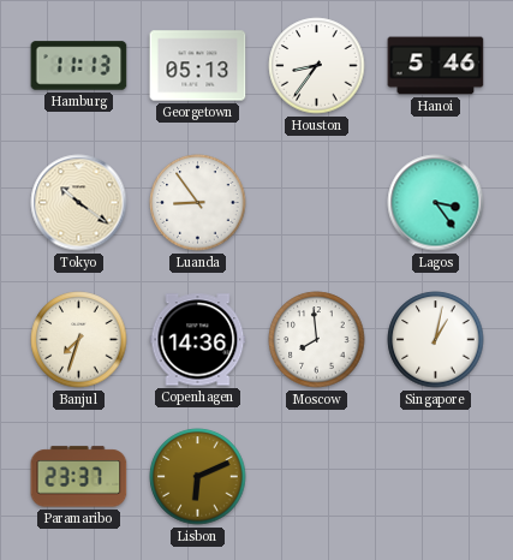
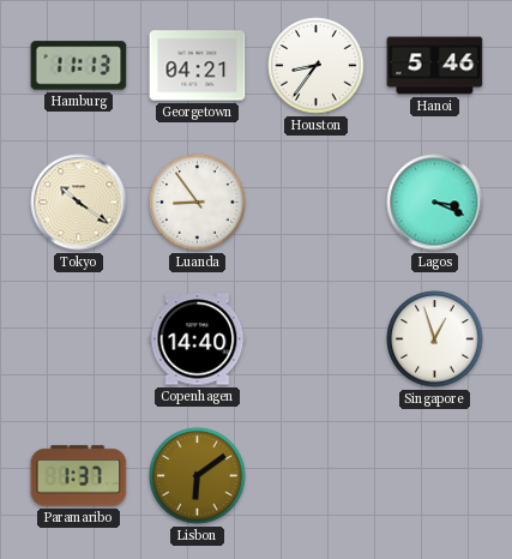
Georgetown: 05:13 -> 04:21
Lagos: 3:24 -> 3:19
Banjul: 7:33 -> none
Copenhagen: 14:36 -> 14:40
Moscow: 7:59 -> none
Singapore: 1:02 -> 12:57
Paramaribo: 23:37 -> 1:37
Lisbon: 6:11 -> 6:09
